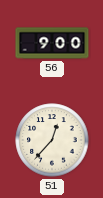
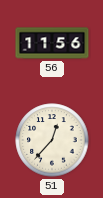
56: 9:00 -> 11:56
